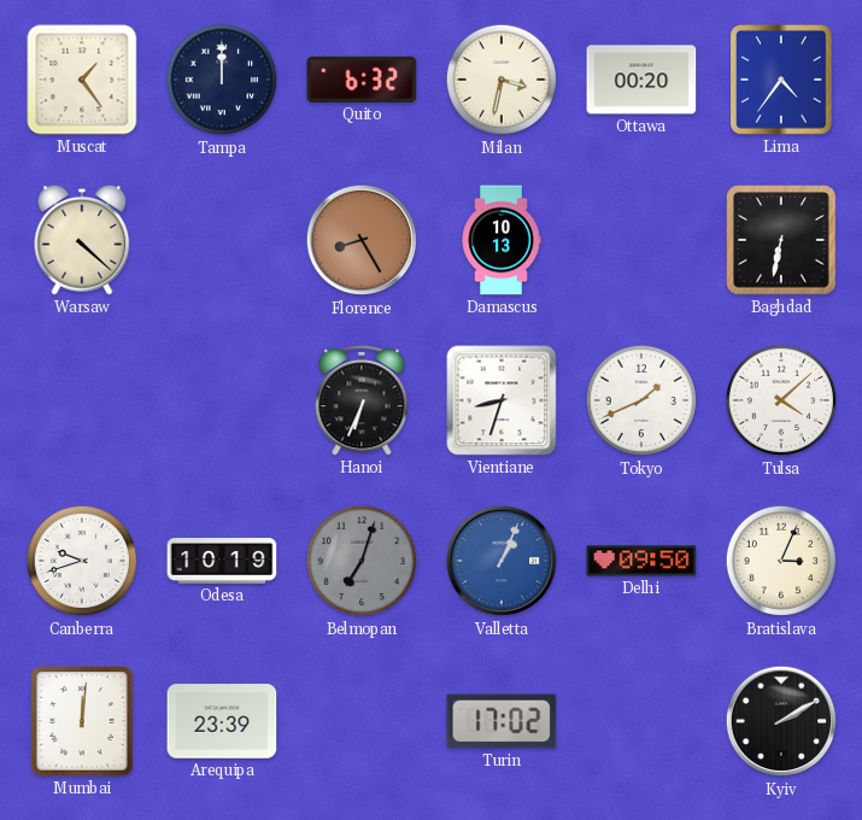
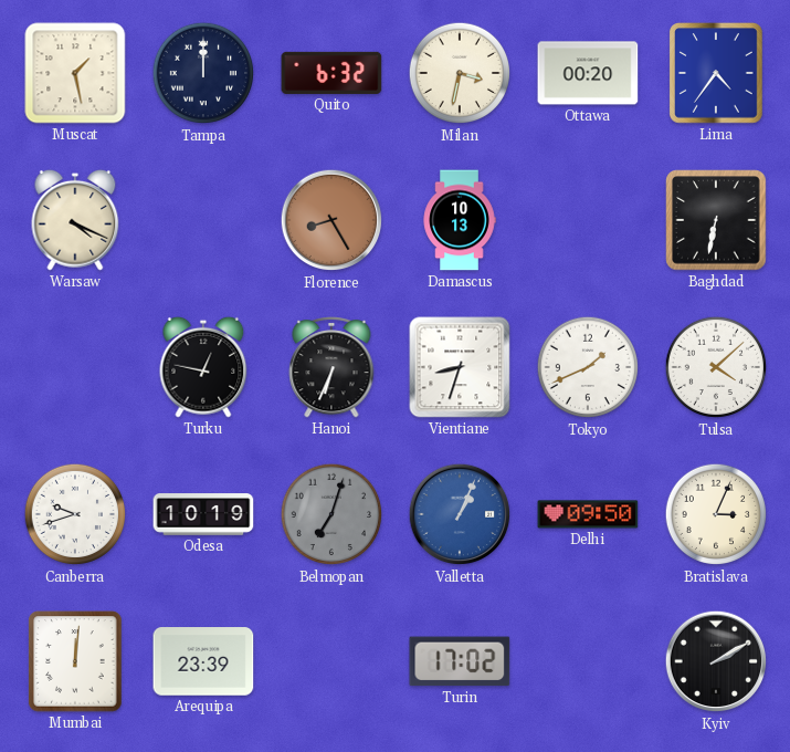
Muscat: 1:24 -> 1:28
Warsaw: 4:22 -> 4:19
Turku: none -> 12:47
